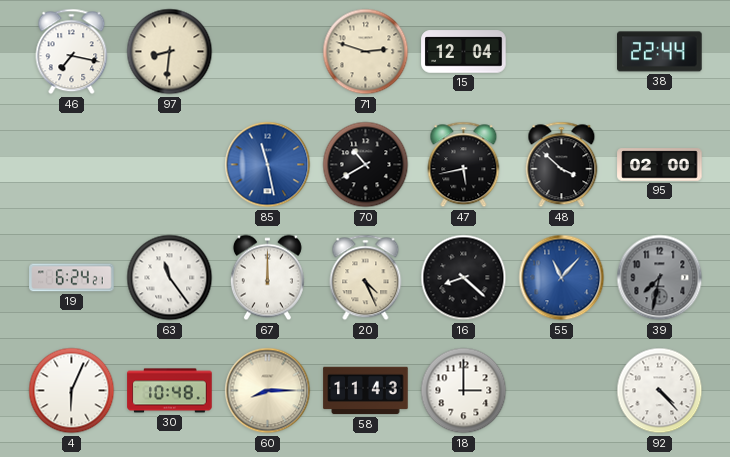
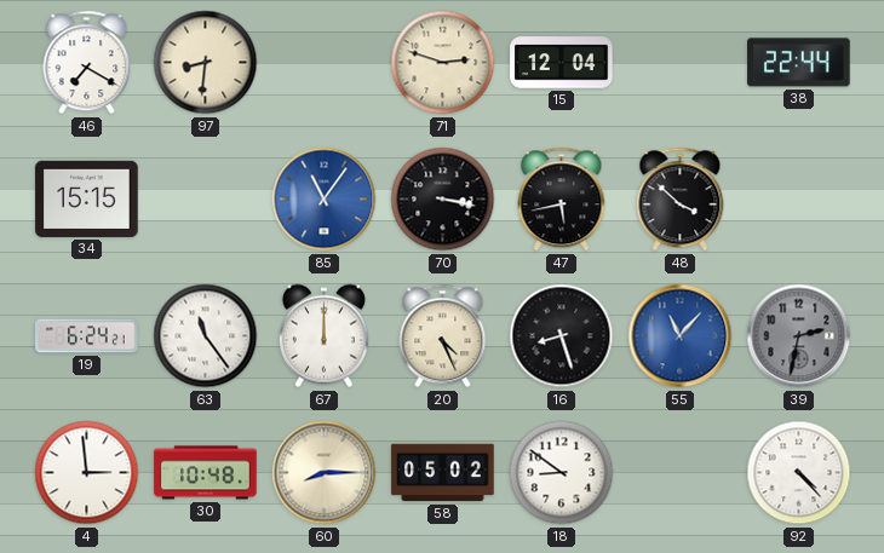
46: 7:17 -> 7:20
34: none -> 15:15
85: 11:28 -> 11:06
70: 10:40 -> 3:17
95: 02:00 -> none
16: 8:22 -> 8:27
39: 7:32 -> 2:32
4: 6:04 -> 2:59
58: 11:43 -> 05:02
18: 3:00 -> 8:51
